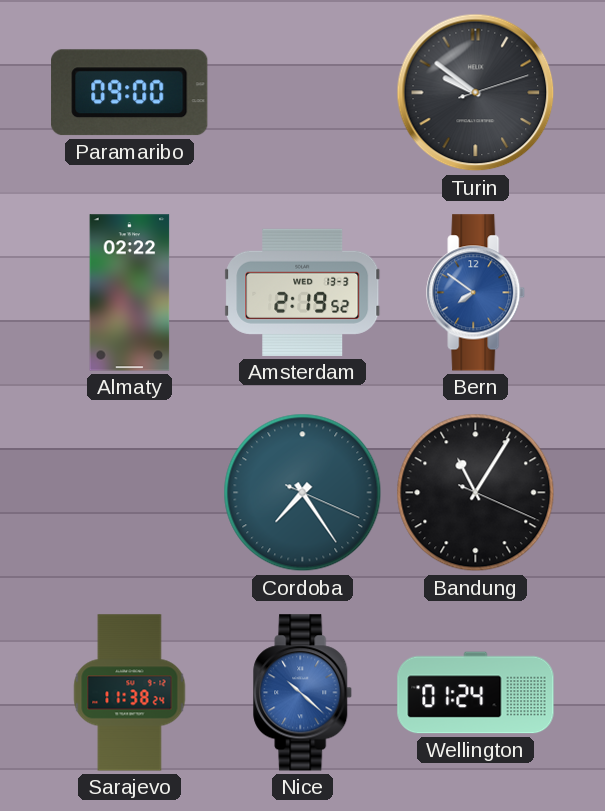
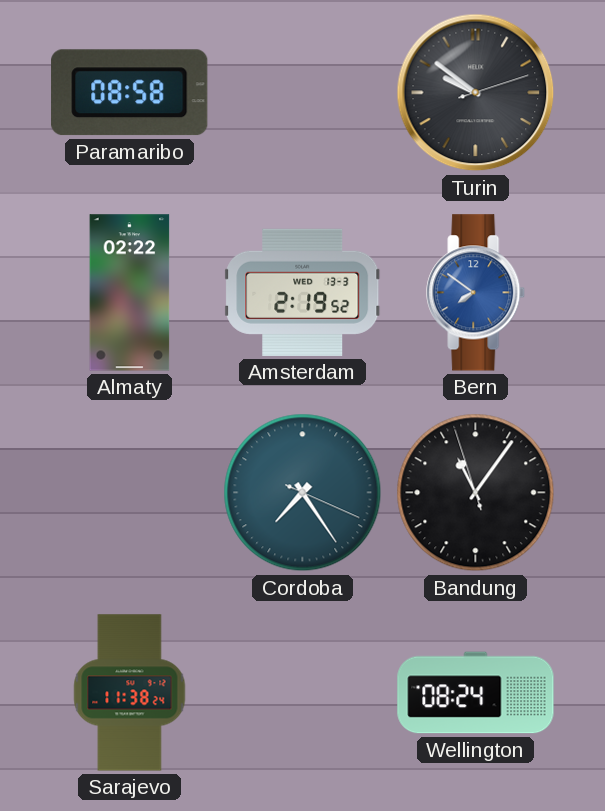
Paramaribo: 09:00 -> 08:58
Bandung: 11:05:19 -> 11:05:57
Nice: 10:22 -> none
Wellington: 01:24 -> 08:24
